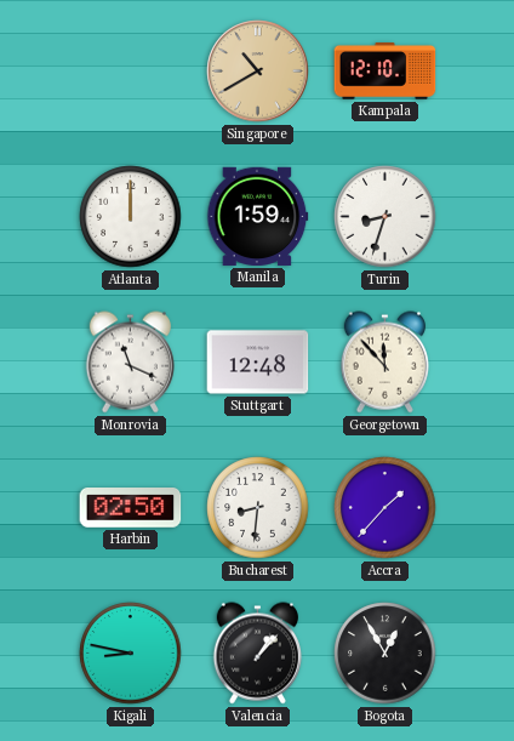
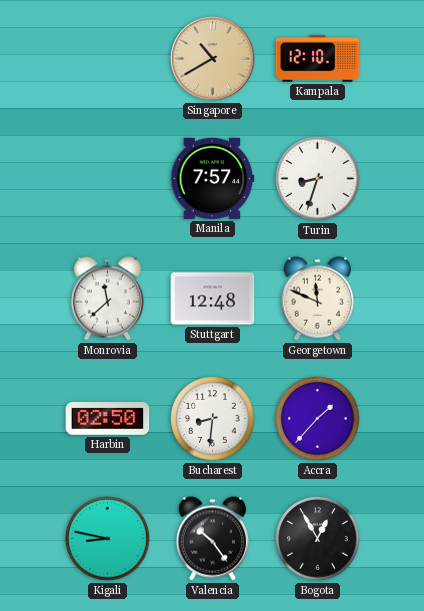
Atlanta: 12:00 -> none
Manila: 1:59 -> 7:57
Monrovia: 11:19 -> 11:38
Georgetown: 11:53 -> 11:49
Valencia: 1:07 -> 10:24
